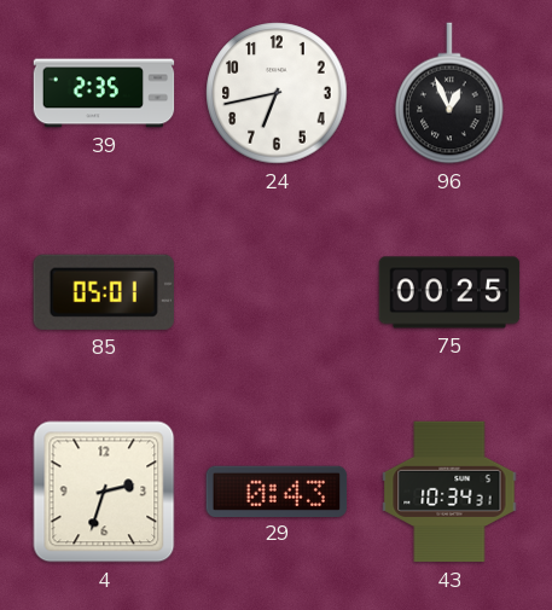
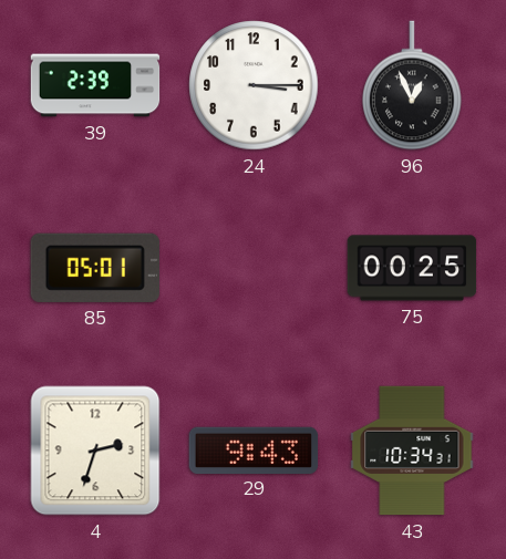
39: 2:35 -> 2:39
24: 6:43 -> 3:15
29: 0:43 -> 9:43
